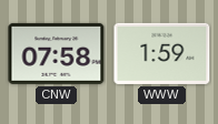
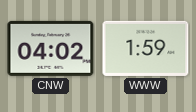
CNW: 07:58 -> 04:02
